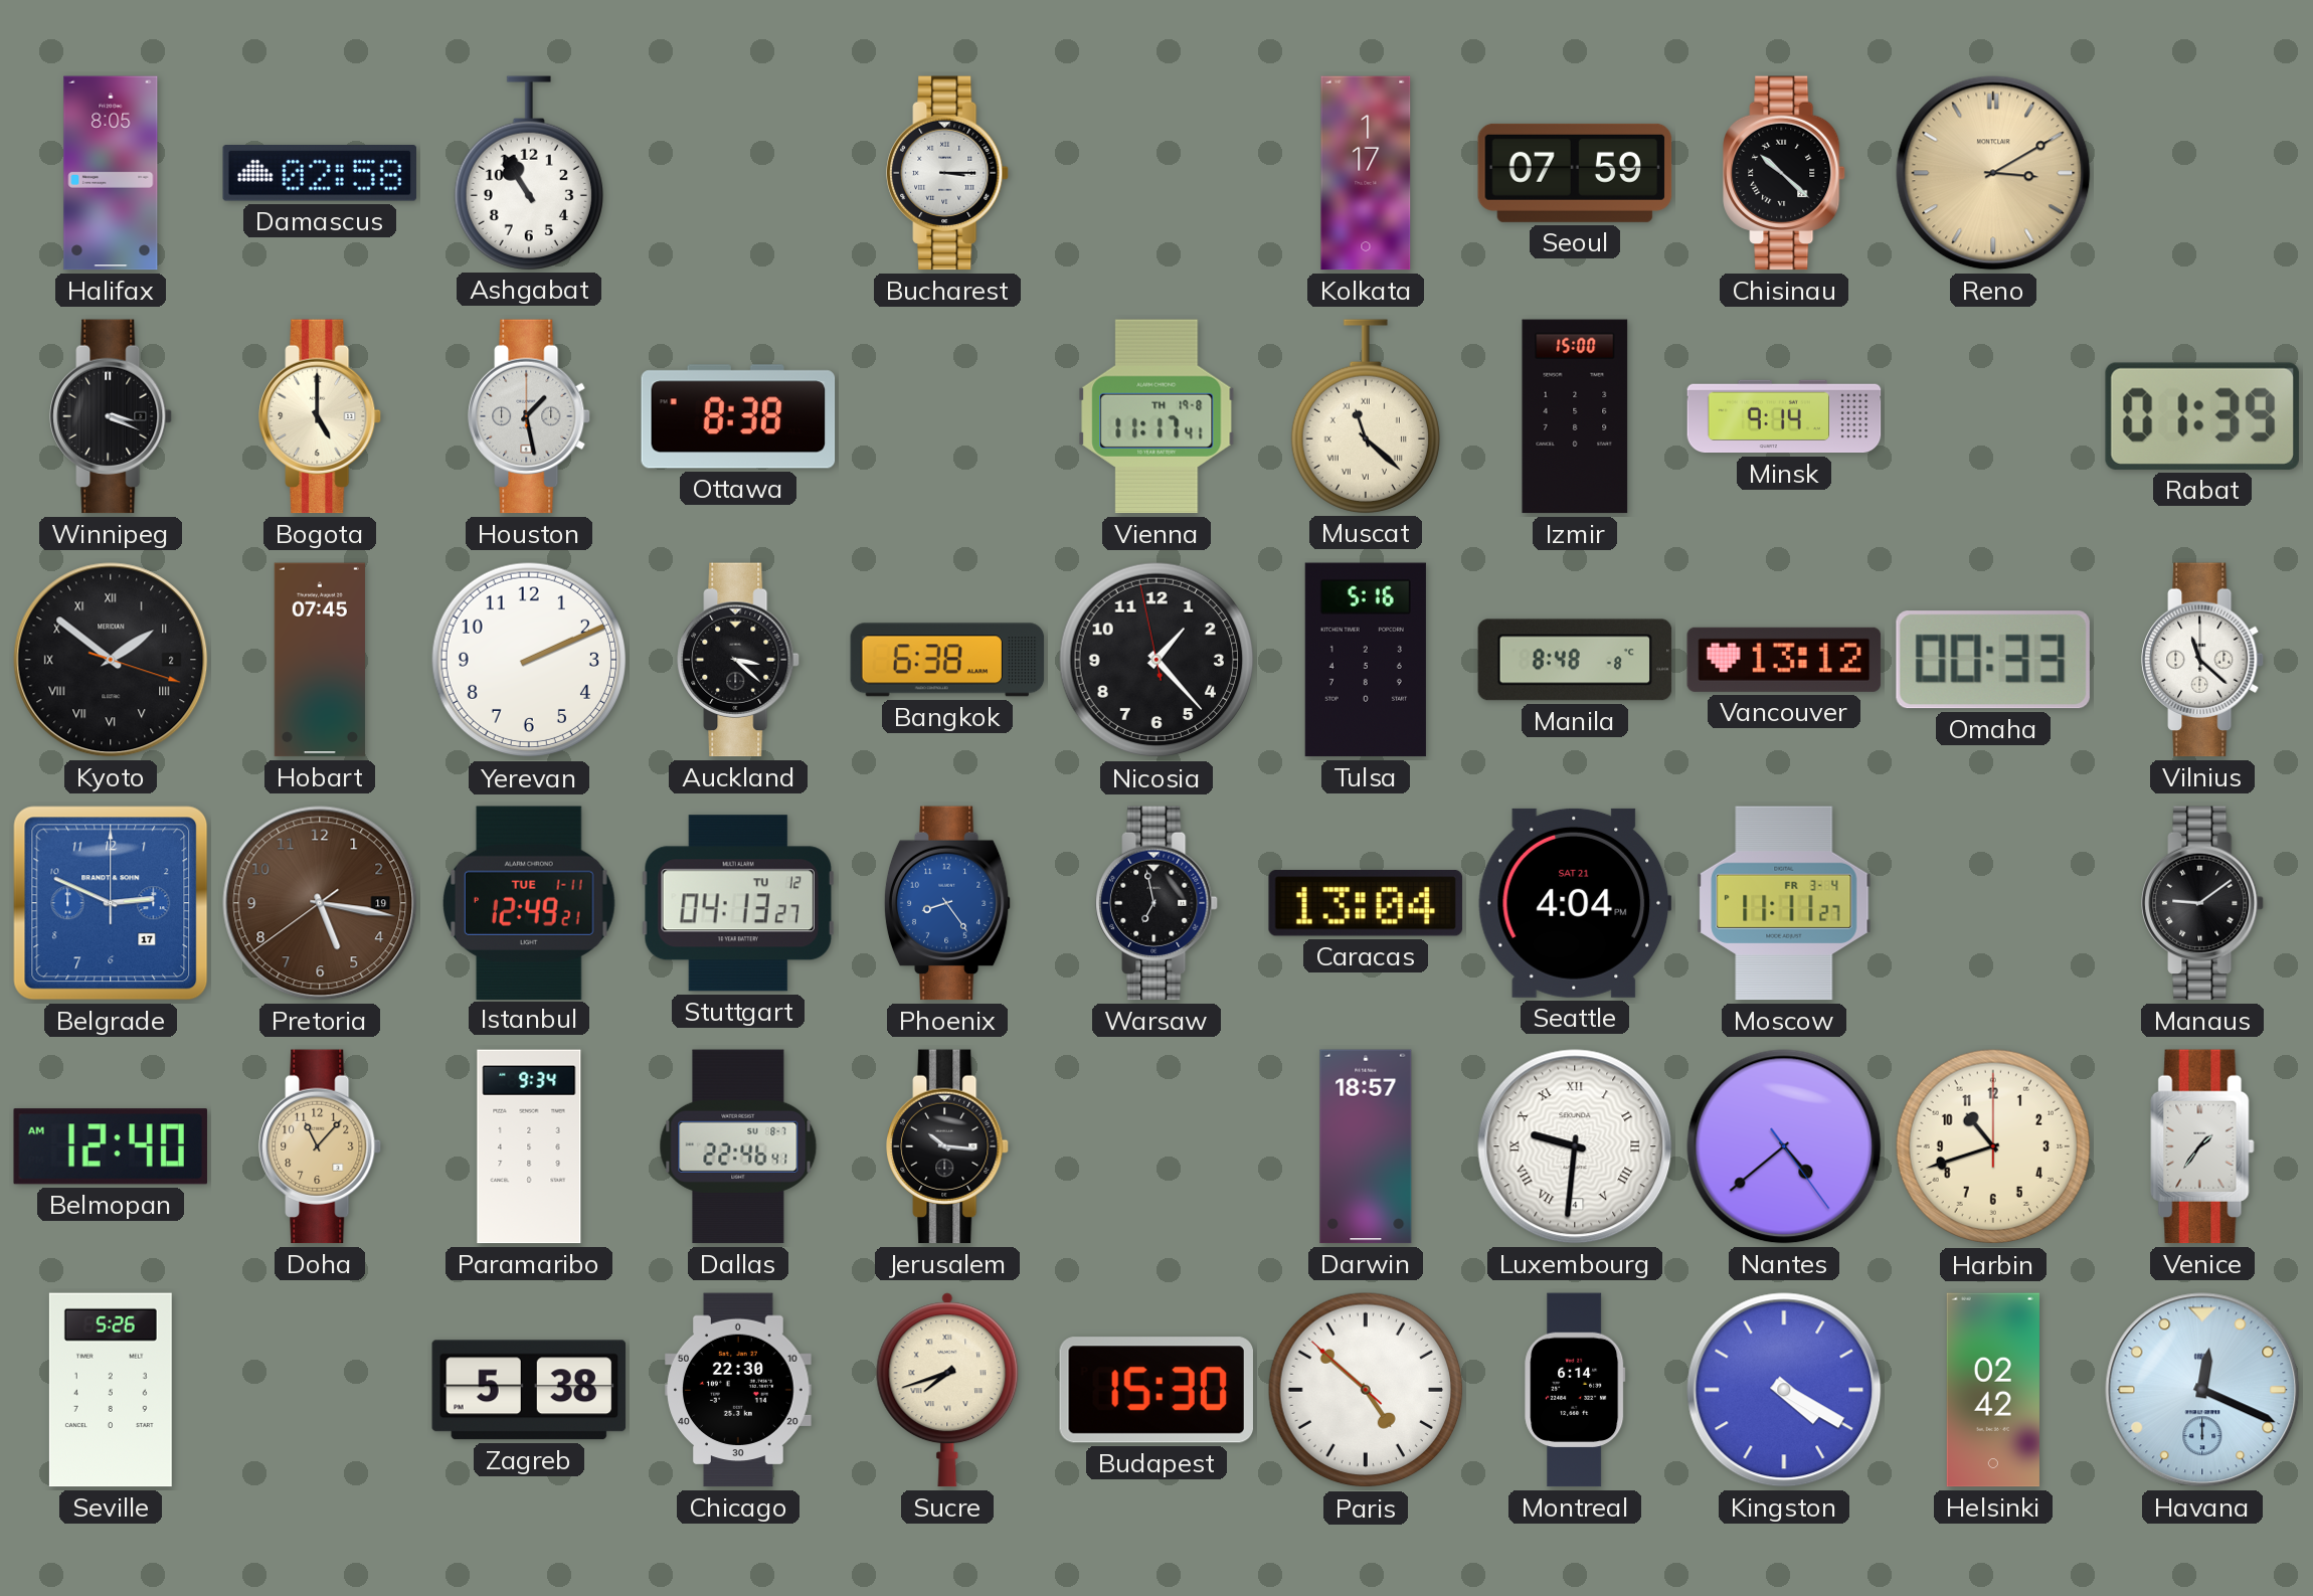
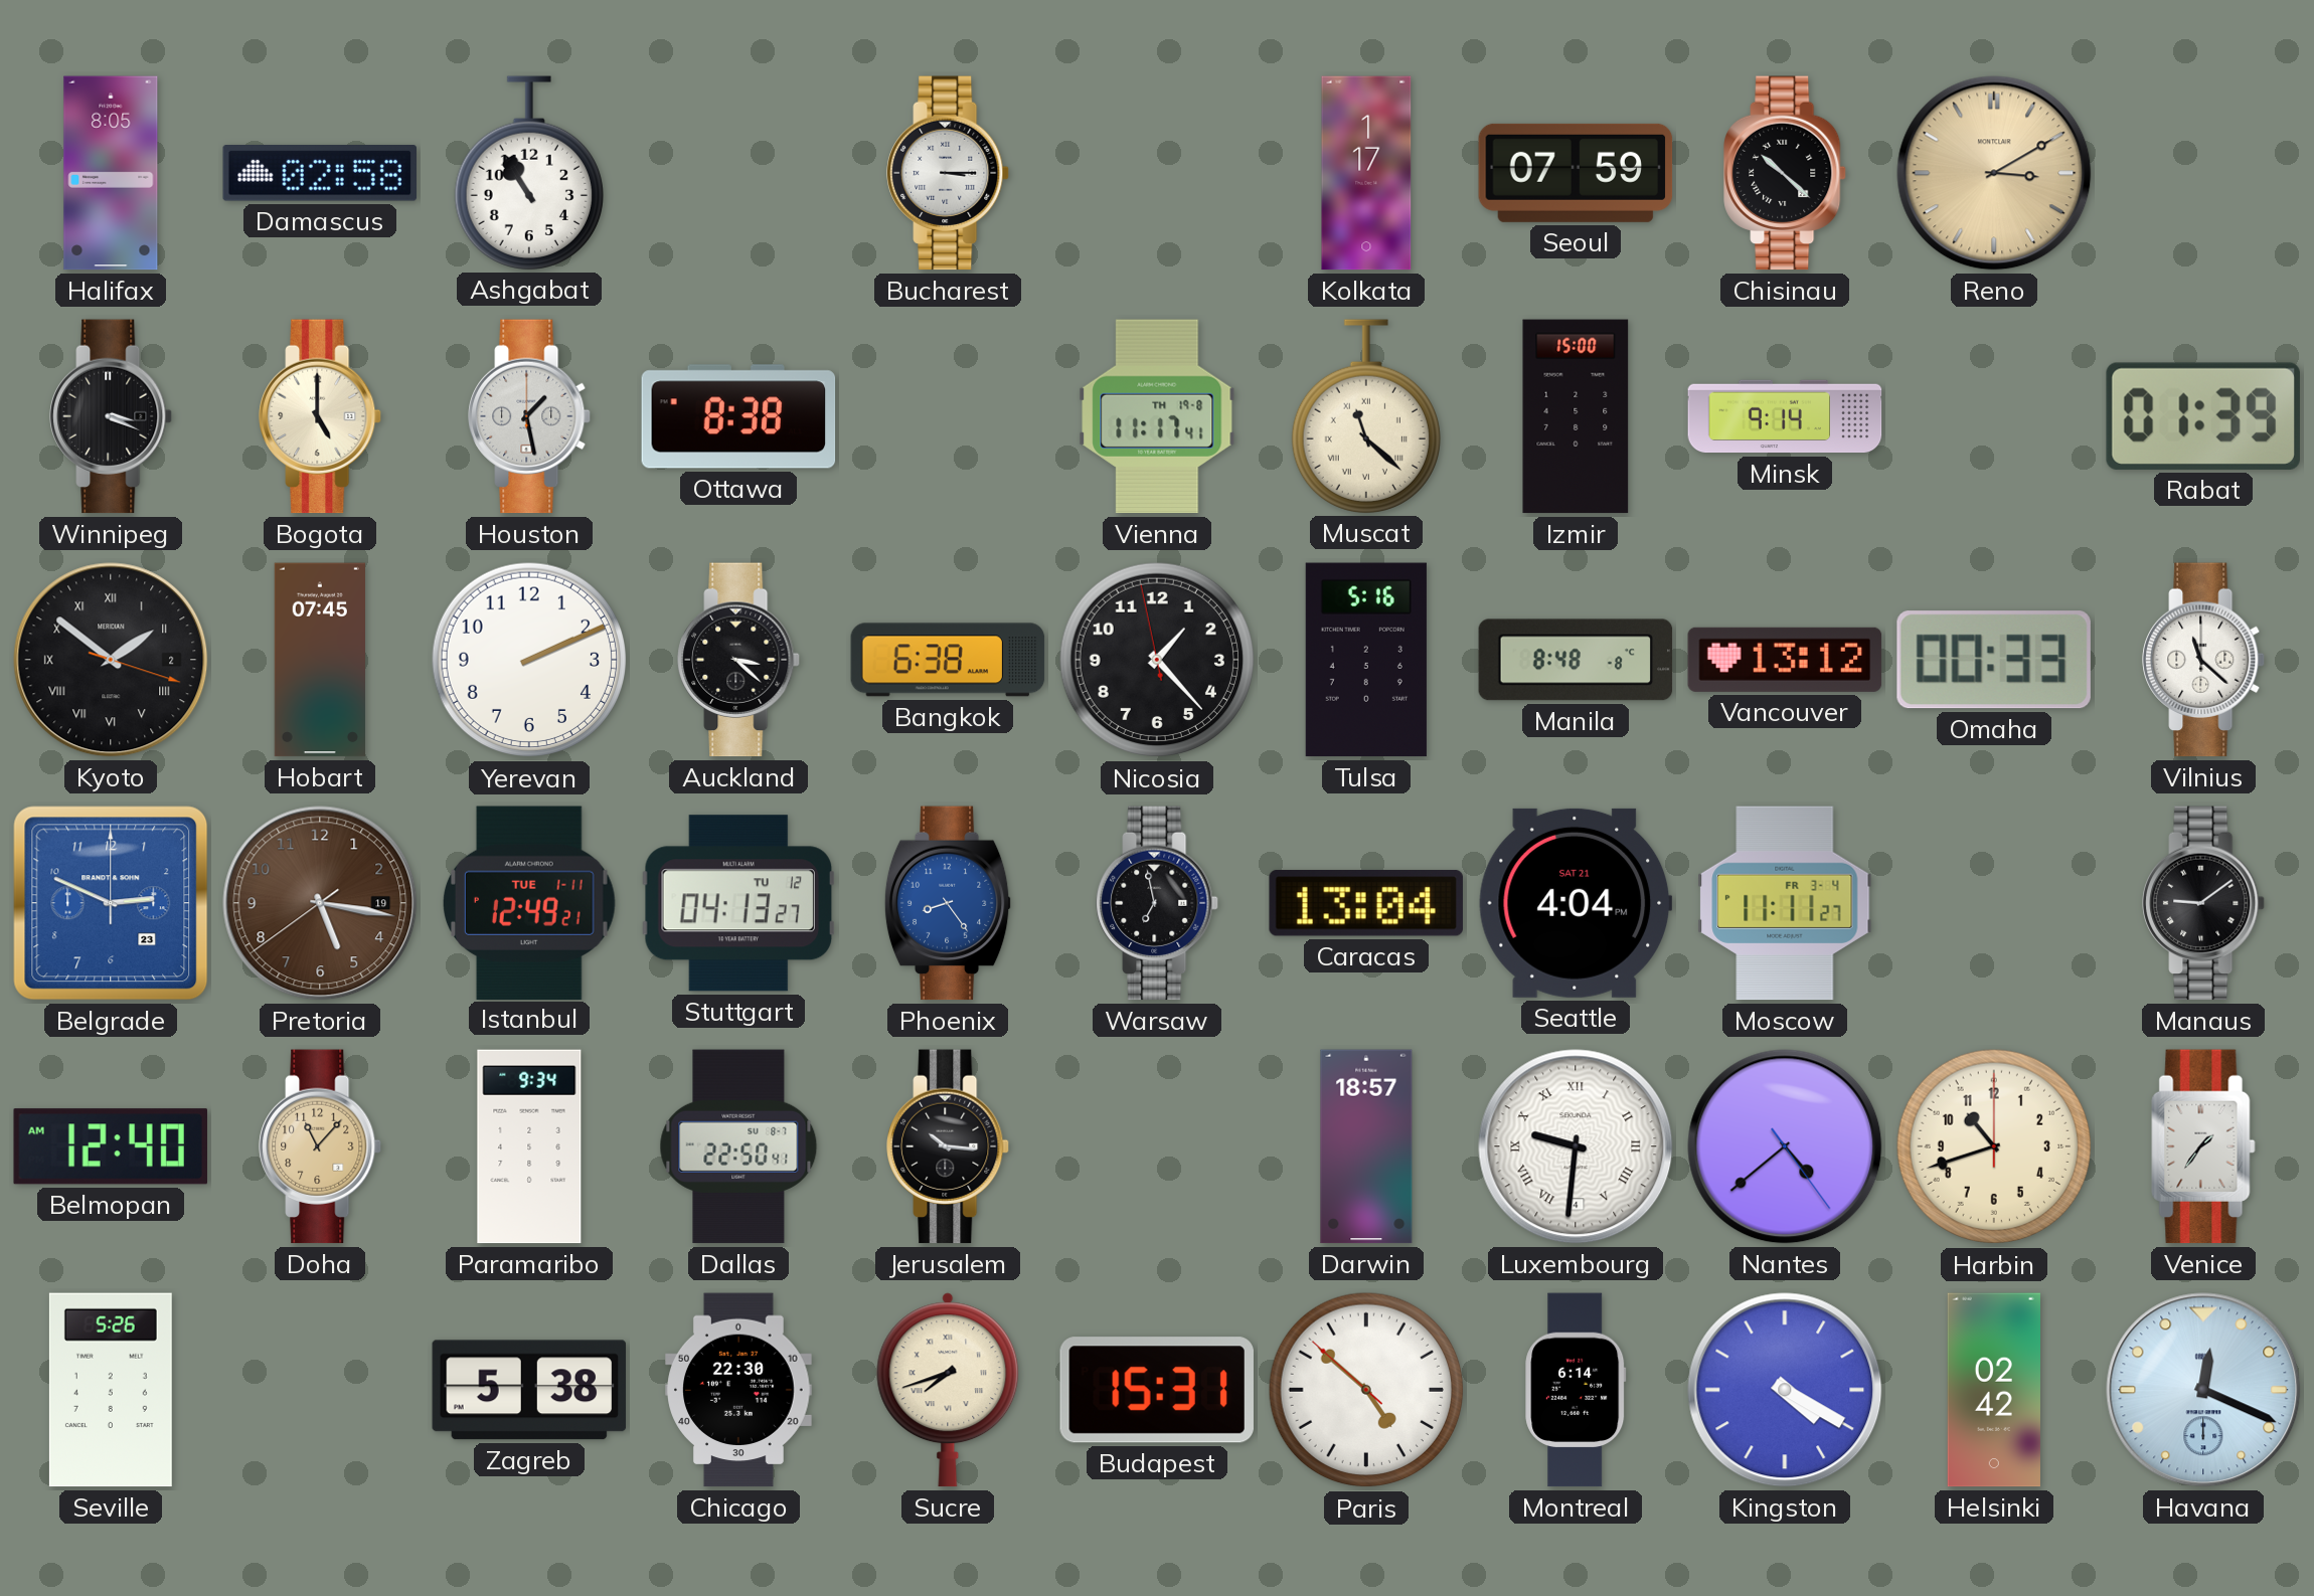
Belgrade date: 17 -> 23
Dallas: 22:46 -> 22:50
Budapest: 15:30 -> 15:31
